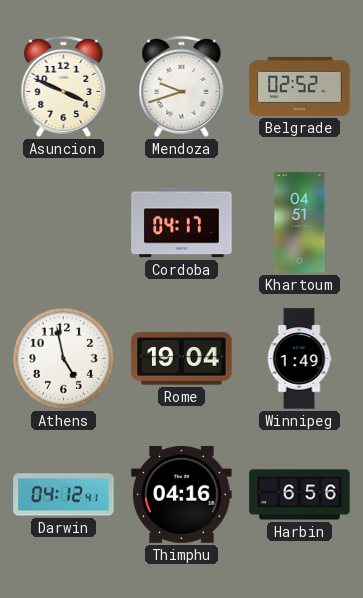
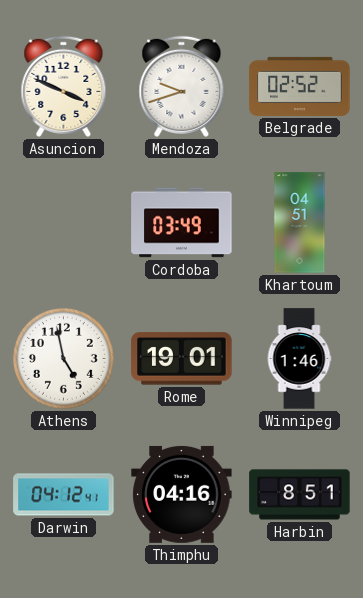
Cordoba: 04:17 -> 03:49
Rome: 19:04 -> 19:01
Winnipeg: 1:49 -> 1:46
Harbin: 6:56 -> 8:51
